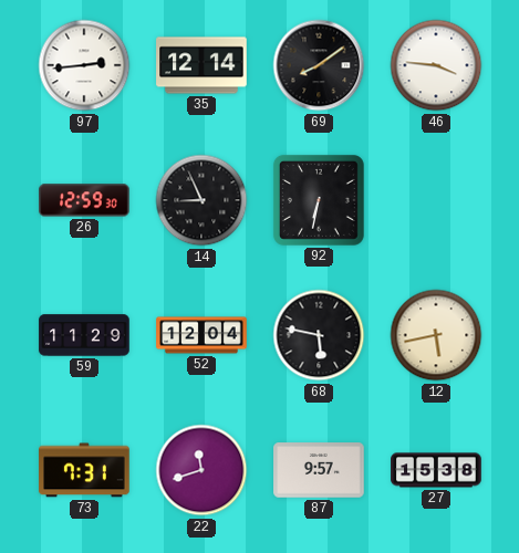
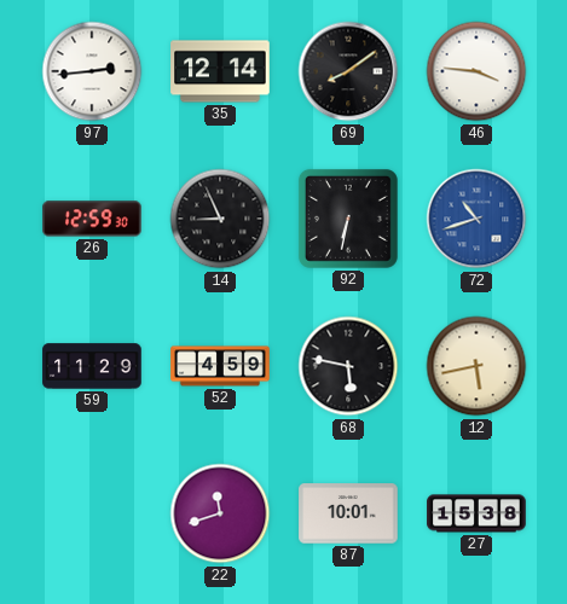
72: none -> 10:42
52: 12:04 -> 4:59
73: 7:31 -> none
87: 9:57 -> 10:01
